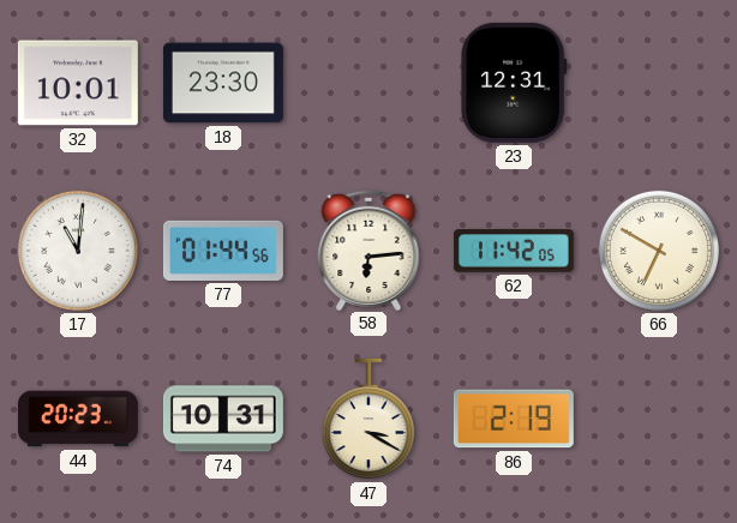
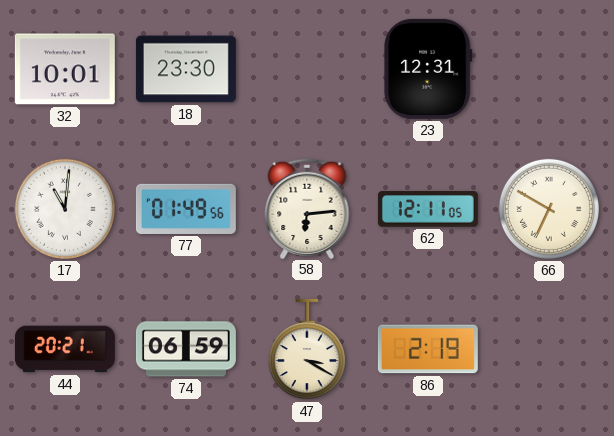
77: 01:44 -> 01:49
62: 11:42 -> 12:11
44: 20:23 -> 20:21
74: 10:31 -> 06:59
